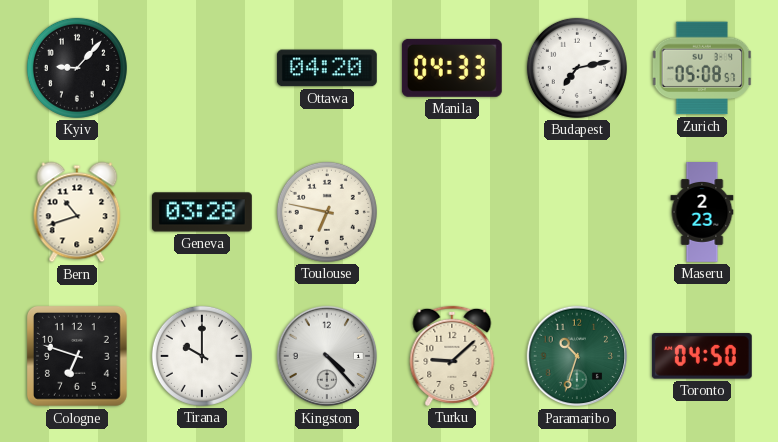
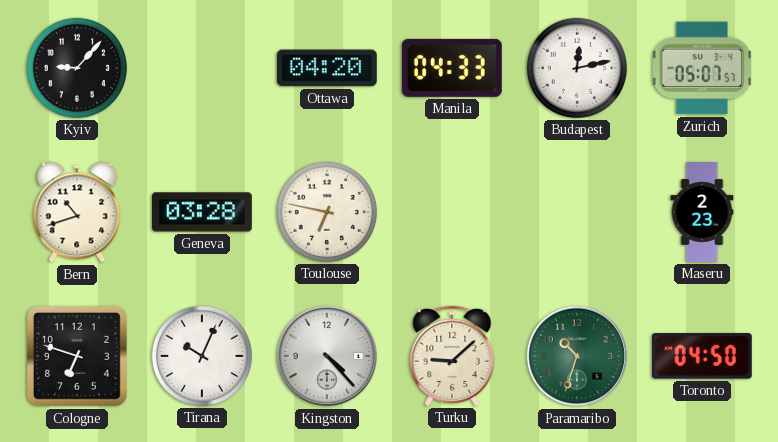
Budapest: 7:13 -> 12:13
Zurich: 05:08 -> 05:07
Tirana: 10:00 -> 10:04
